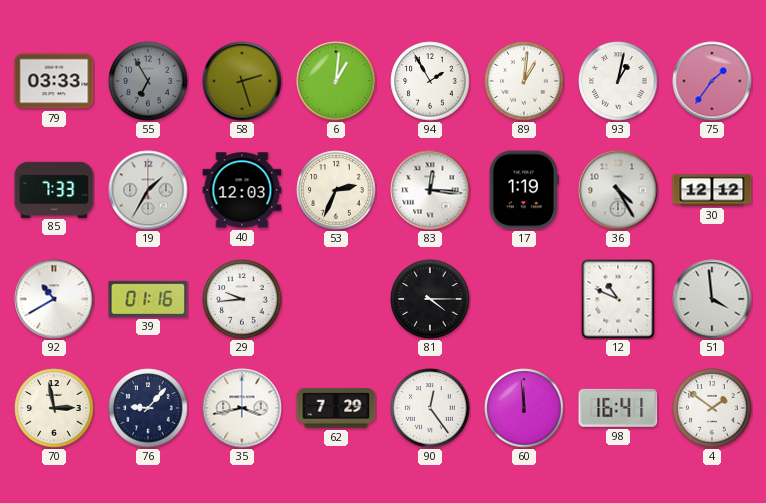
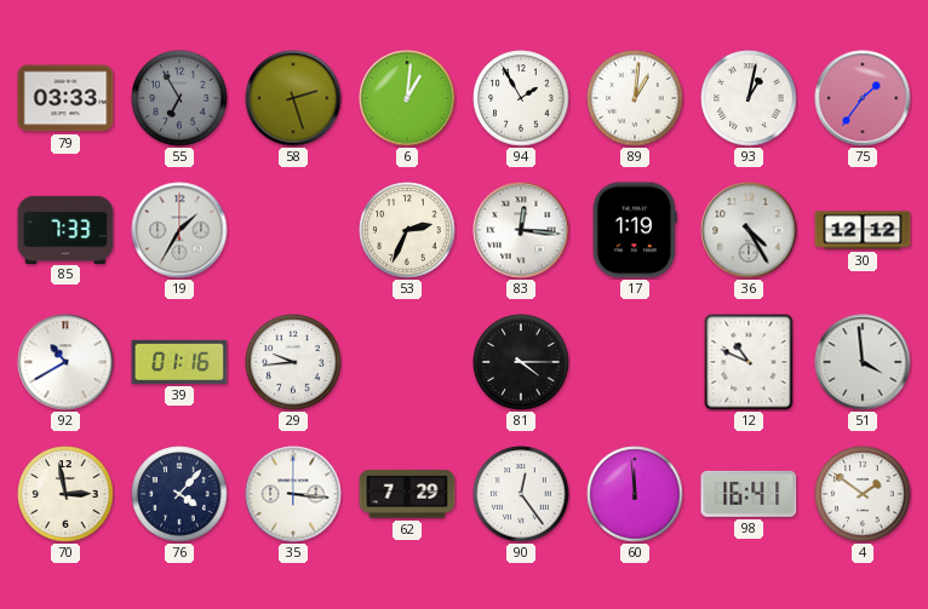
40: 12:03 -> none
76: 9:07 -> 4:07
35: 3:43 -> 3:16
